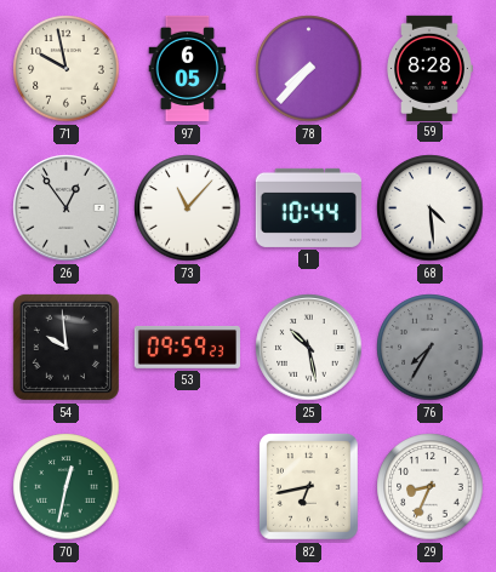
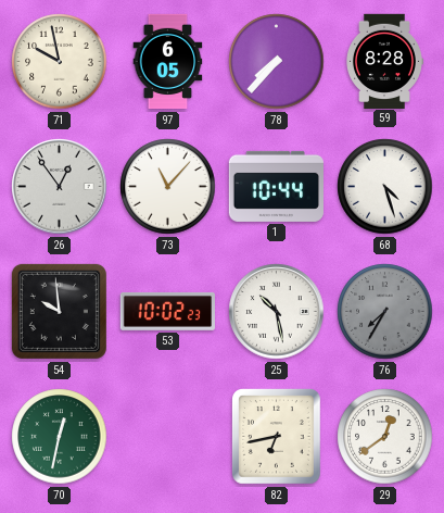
68: 4:29 -> 4:27
53: 09:59 -> 10:02
29: 8:34 -> 12:39
